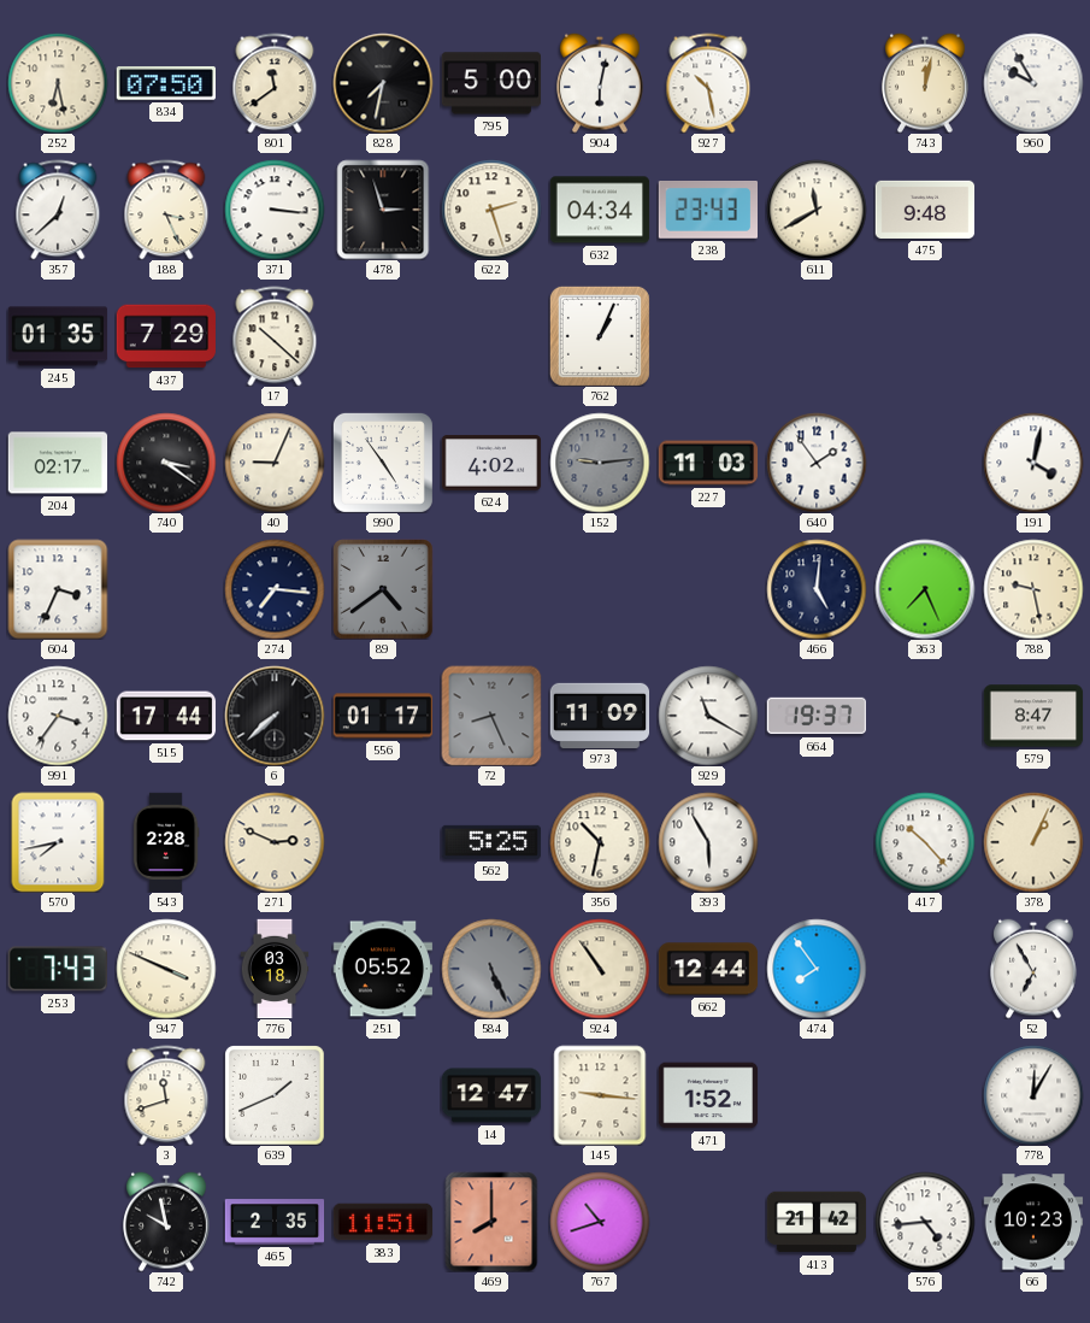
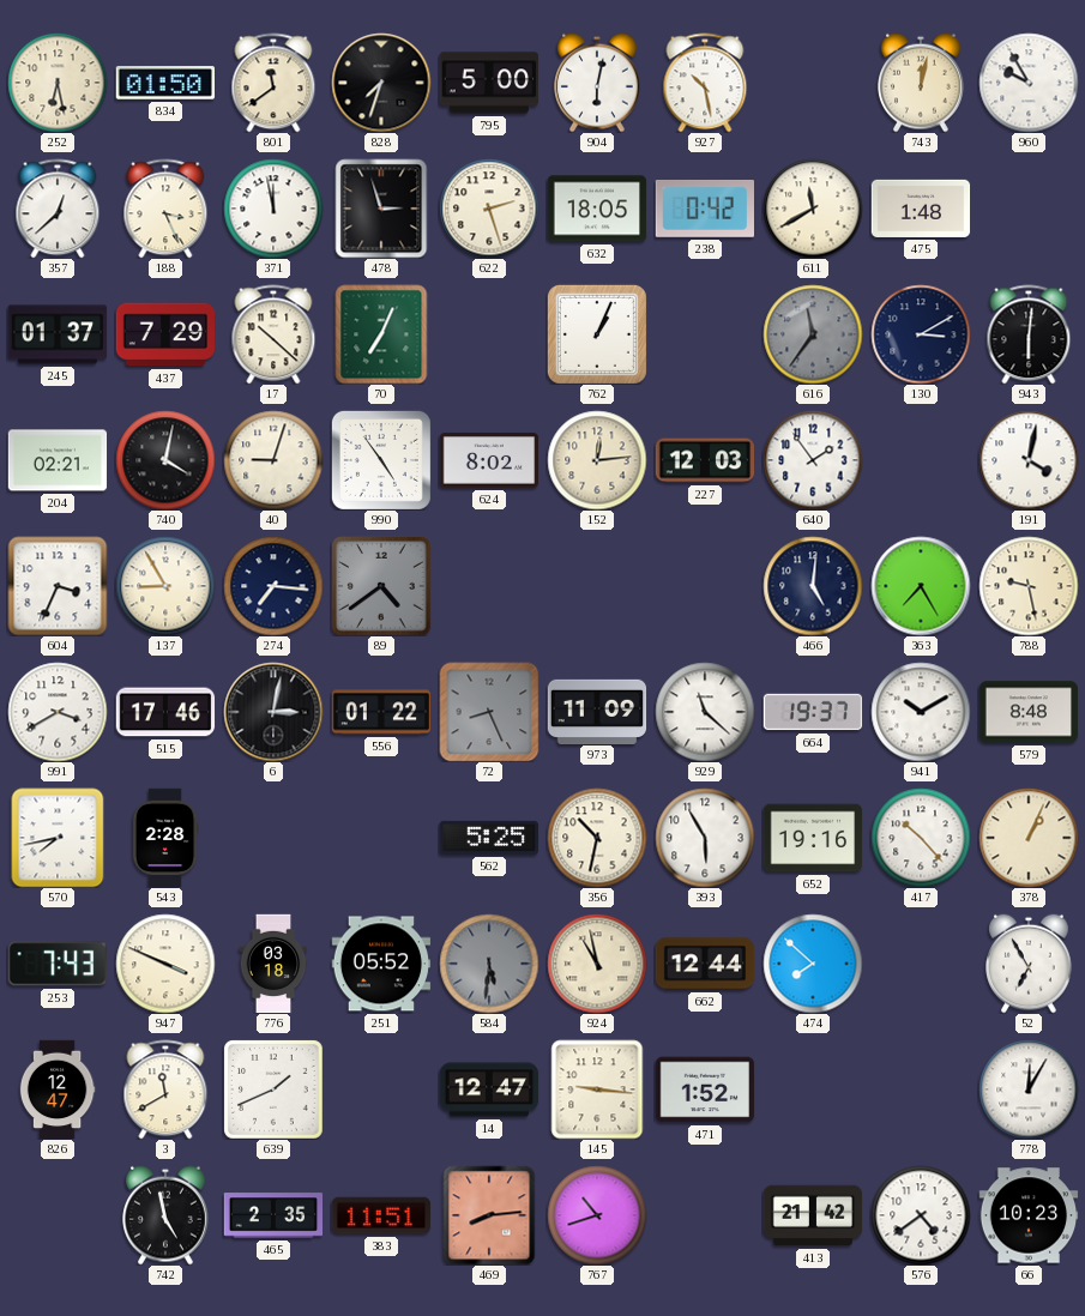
834: 07:50 -> 01:50
828: 7:32 -> 7:33
371: 3:16 -> 11:58
632: 04:34 -> 18:05
238: 23:43 -> 0:42
475: 9:48 -> 1:48
245: 01:35 -> 01:37
70: none -> 7:04
616: none -> 11:36
130: none -> 3:10
943: none -> 6:01
204: 02:17 -> 02:21
740: 3:21 -> 4:02
40: 9:04 -> 9:03
624: 4:02 -> 8:02
152: 9:14 -> 12:14
152 dial: grey -> cream
227: 11:03 -> 12:03
137: none -> 8:55
363: 7:26 -> 7:25
991: 3:36 -> 3:40
515: 17:44 -> 17:46
6: 7:38 -> 3:02
556: 01:17 -> 01:22
929: 11:20 -> 11:22
941: none -> 10:10
579: 8:47 -> 8:48
271: 2:49 -> none
652: none -> 19:16
584: 5:26 -> 5:31
924: 10:54 -> 10:58
474: 7:54 -> 7:52
826: none -> 12:47
3: 11:42 -> 11:40
742: 9:58 -> 4:58
469: 8:00 -> 8:14
576: 4:44 -> 4:39
